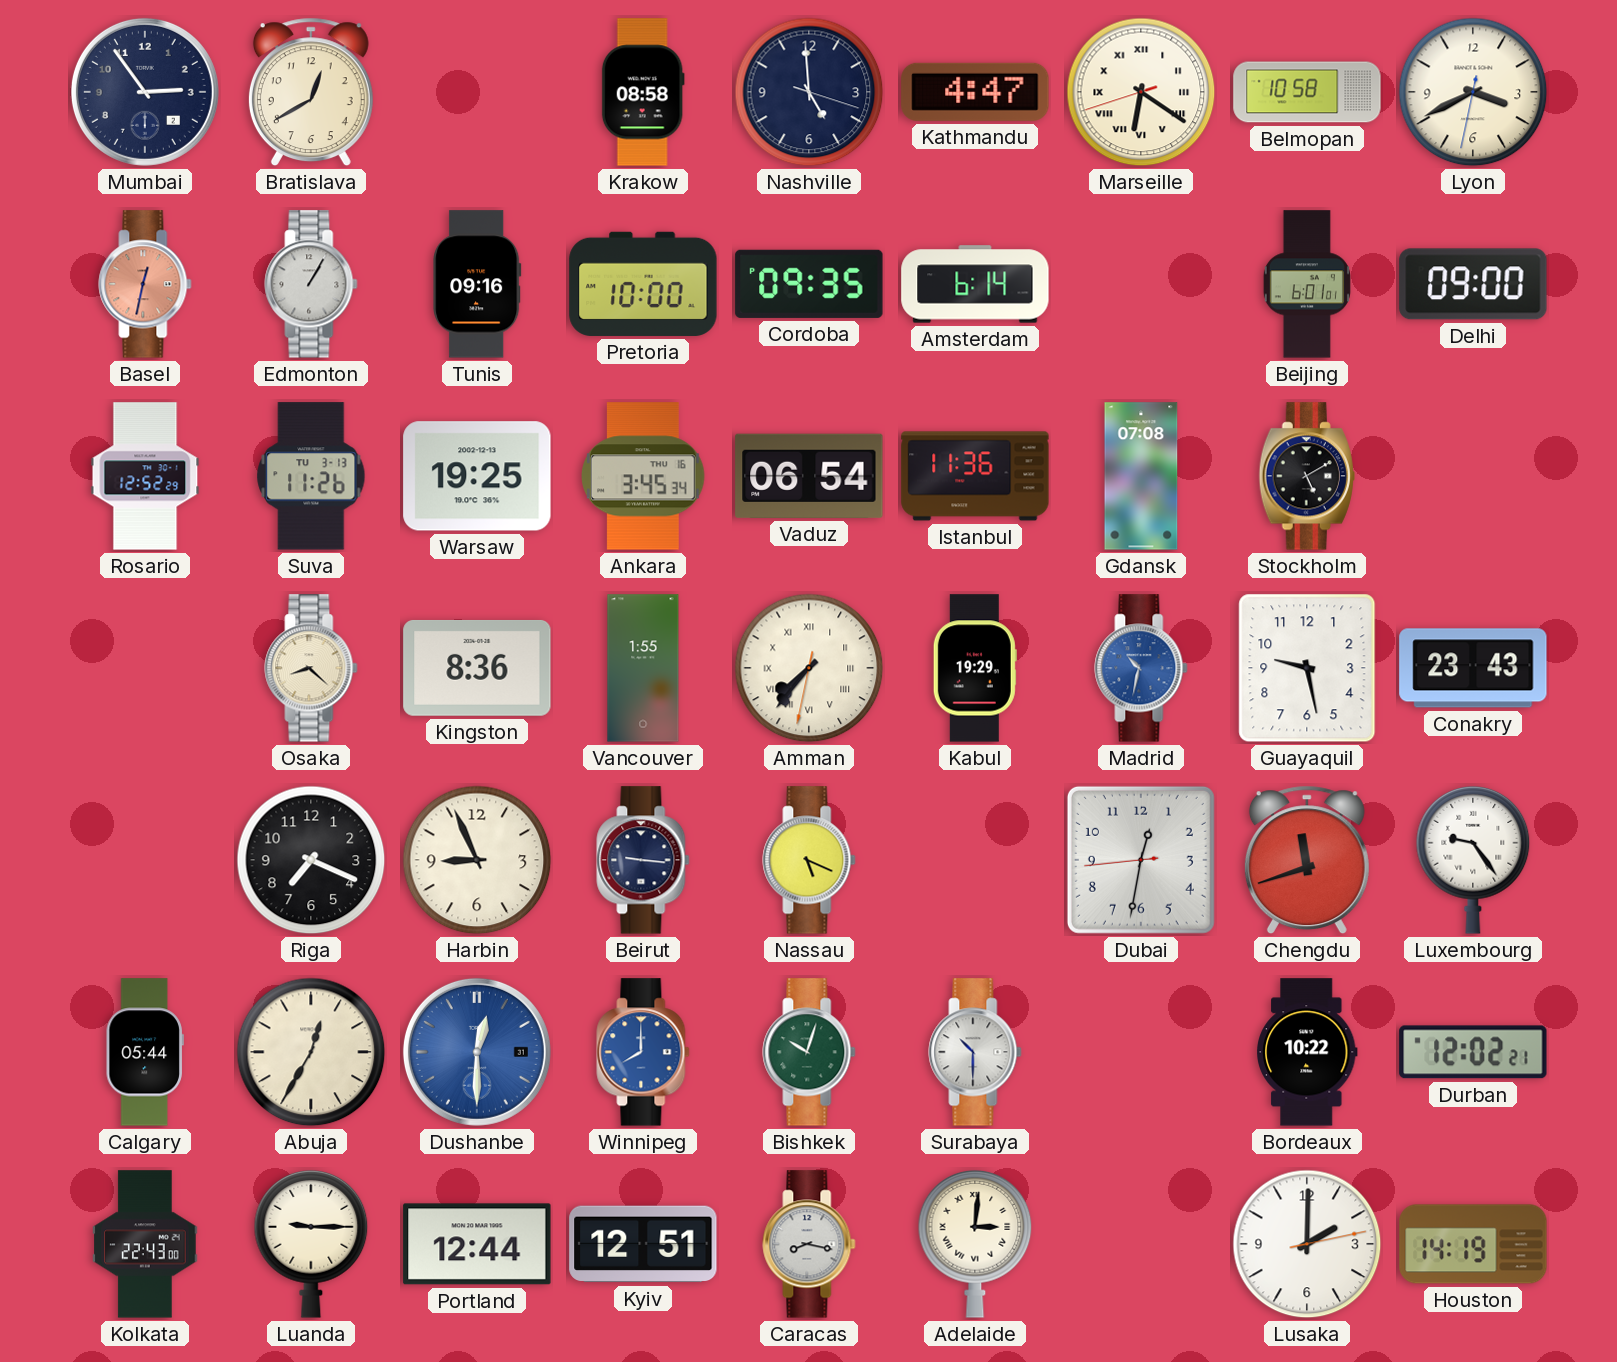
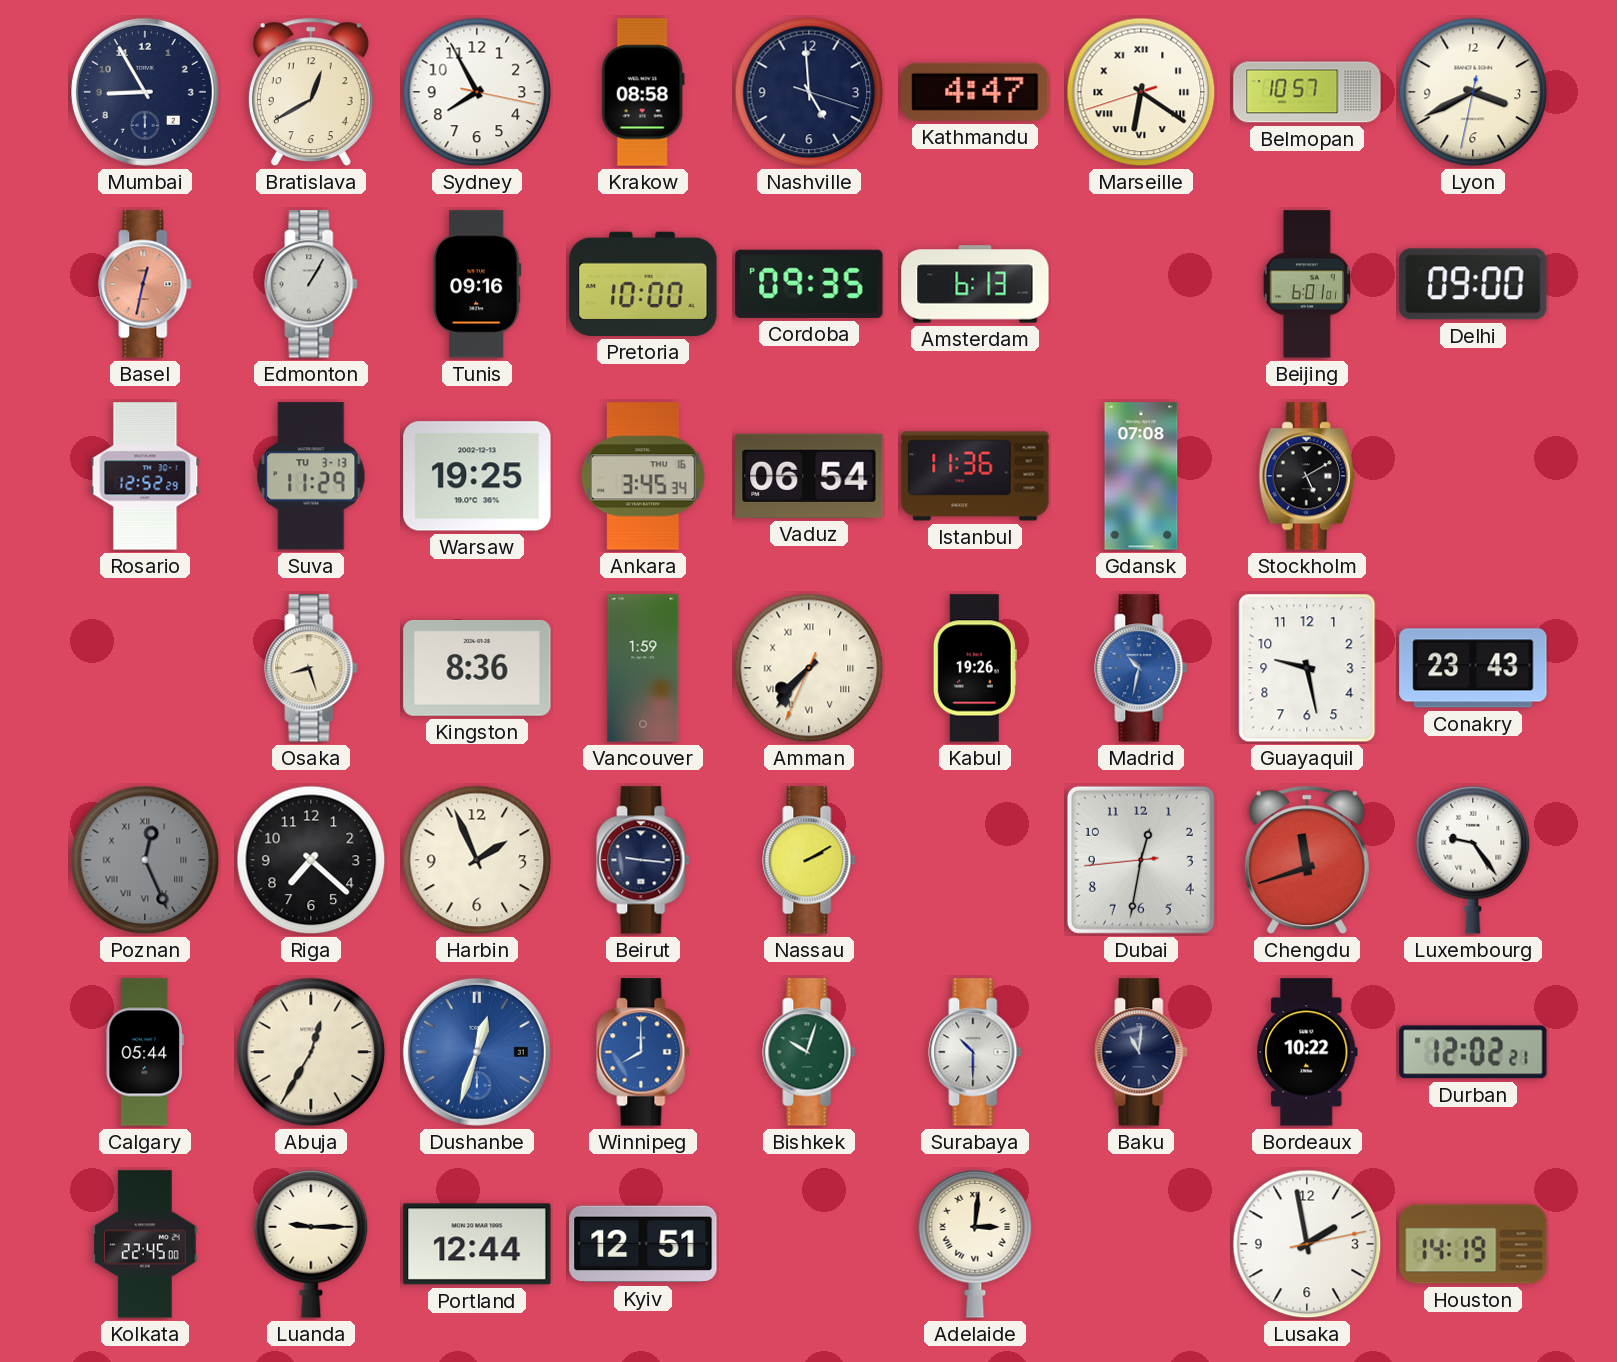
Mumbai: 2:54 -> 8:55
Sydney: none -> 7:55
Belmopan: 10:58 -> 10:57
Amsterdam: 6:14 -> 6:13
Suva: 11:26 -> 11:29
Osaka: 8:22 -> 8:27
Vancouver: 1:55 -> 1:59
Amman: 7:36:32 -> 7:36:34
Kabul: 19:29 -> 19:26
Poznan: none -> 12:26
Riga: 7:19 -> 7:22
Harbin: 8:56 -> 1:56
Nassau: 5:19 -> 2:10
Dushanbe: 12:30 -> 12:33
Baku: none -> 11:01
Kolkata: 22:43 -> 22:45
Caracas: 8:17 -> none
Lusaka: 2:00 -> 1:58
